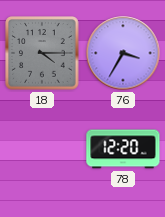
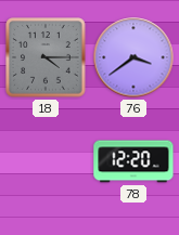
76: 3:35 -> 3:39
